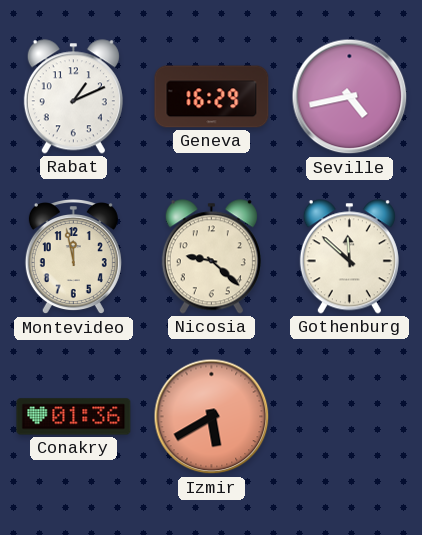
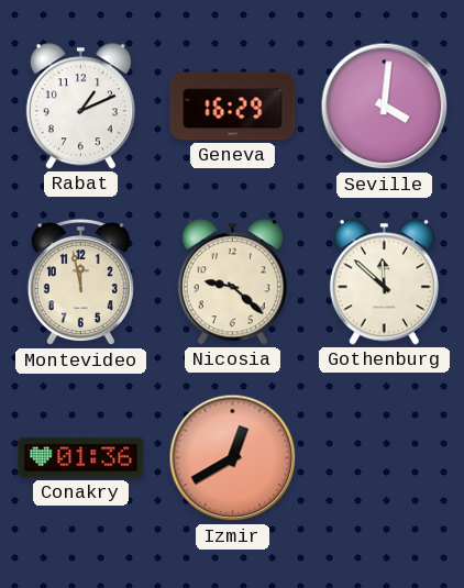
Seville: 4:43 -> 4:01
Izmir: 5:40 -> 12:40
